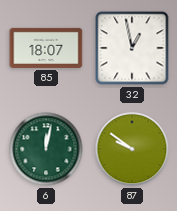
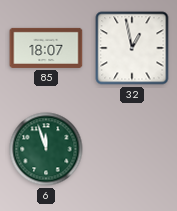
6: 12:02 -> 11:57
87: 9:51 -> none
